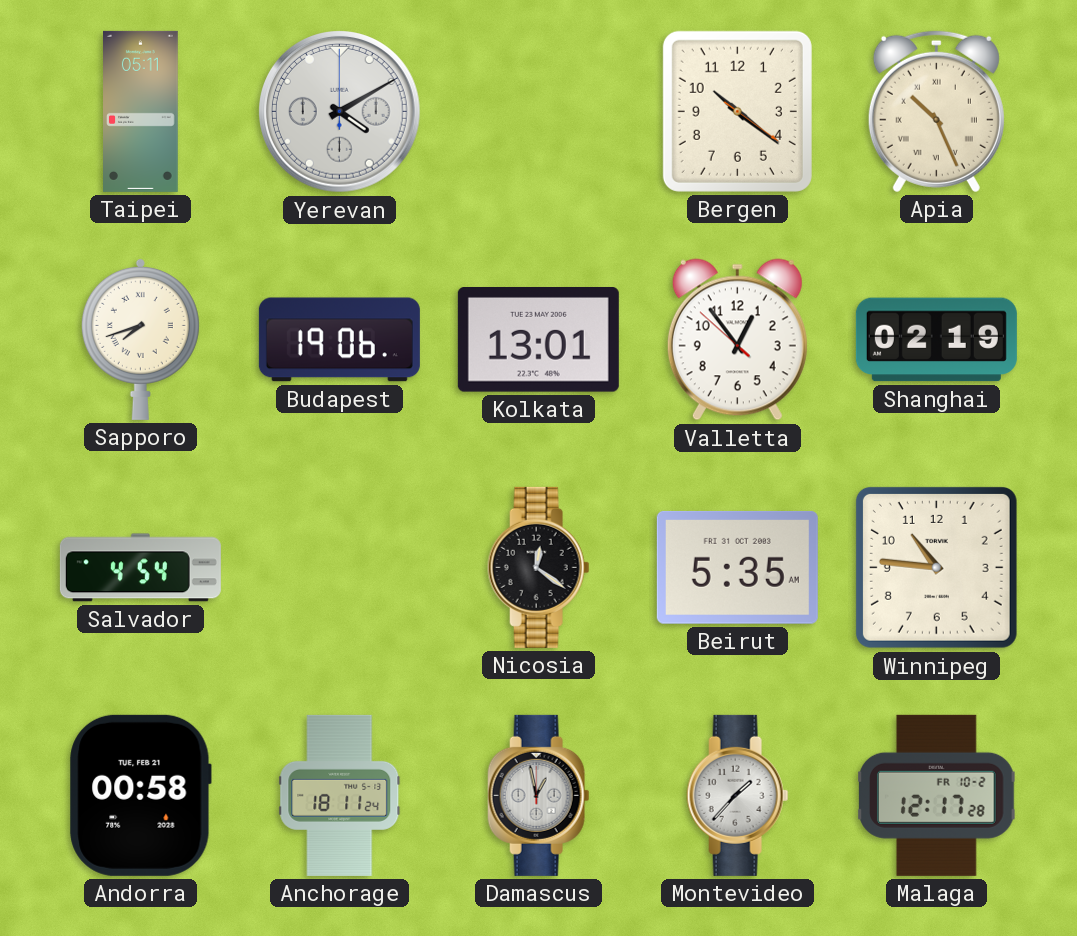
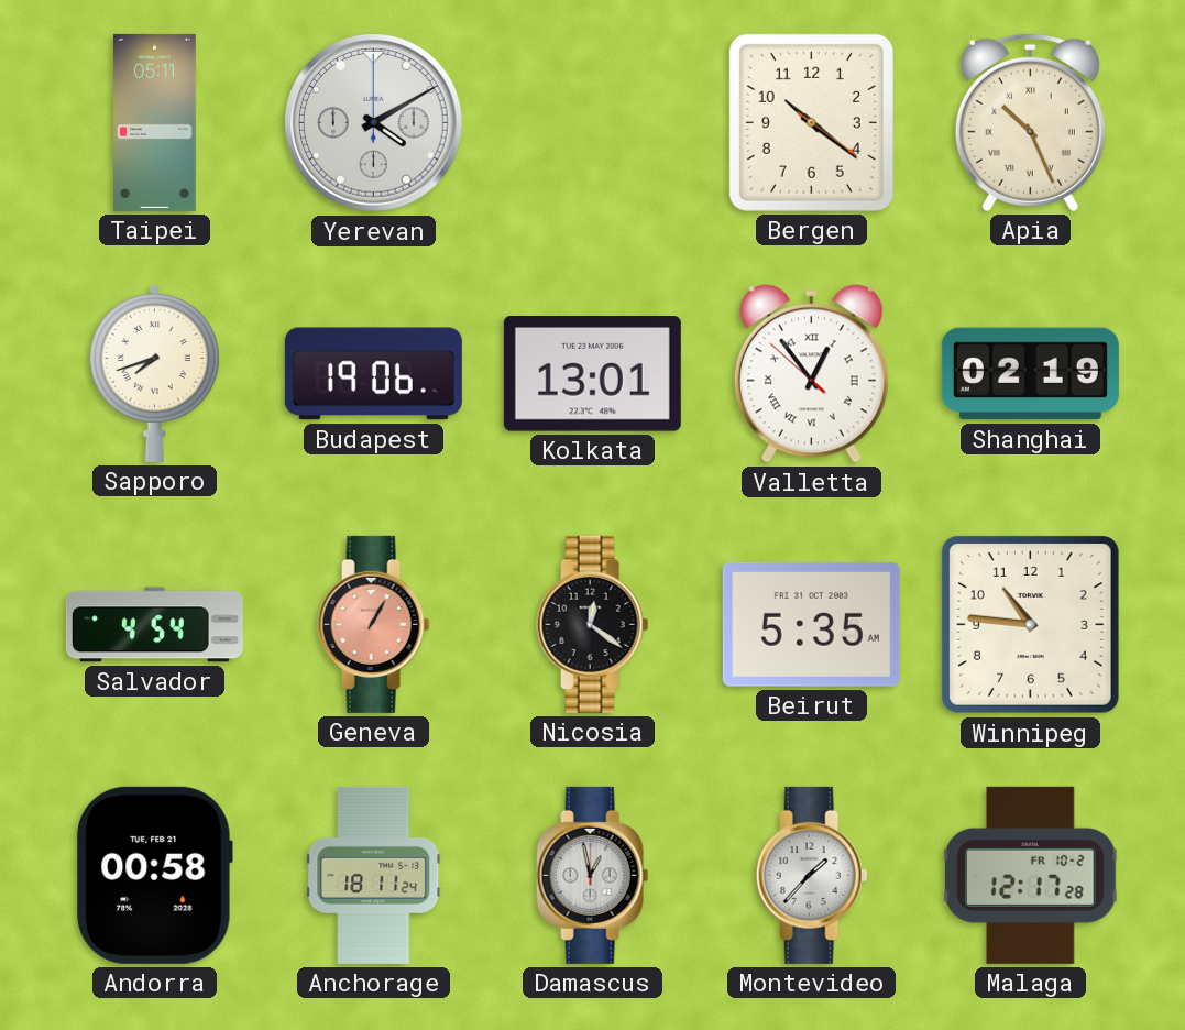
Valletta numerals: Arabic -> Roman
Geneva: none -> 1:05
